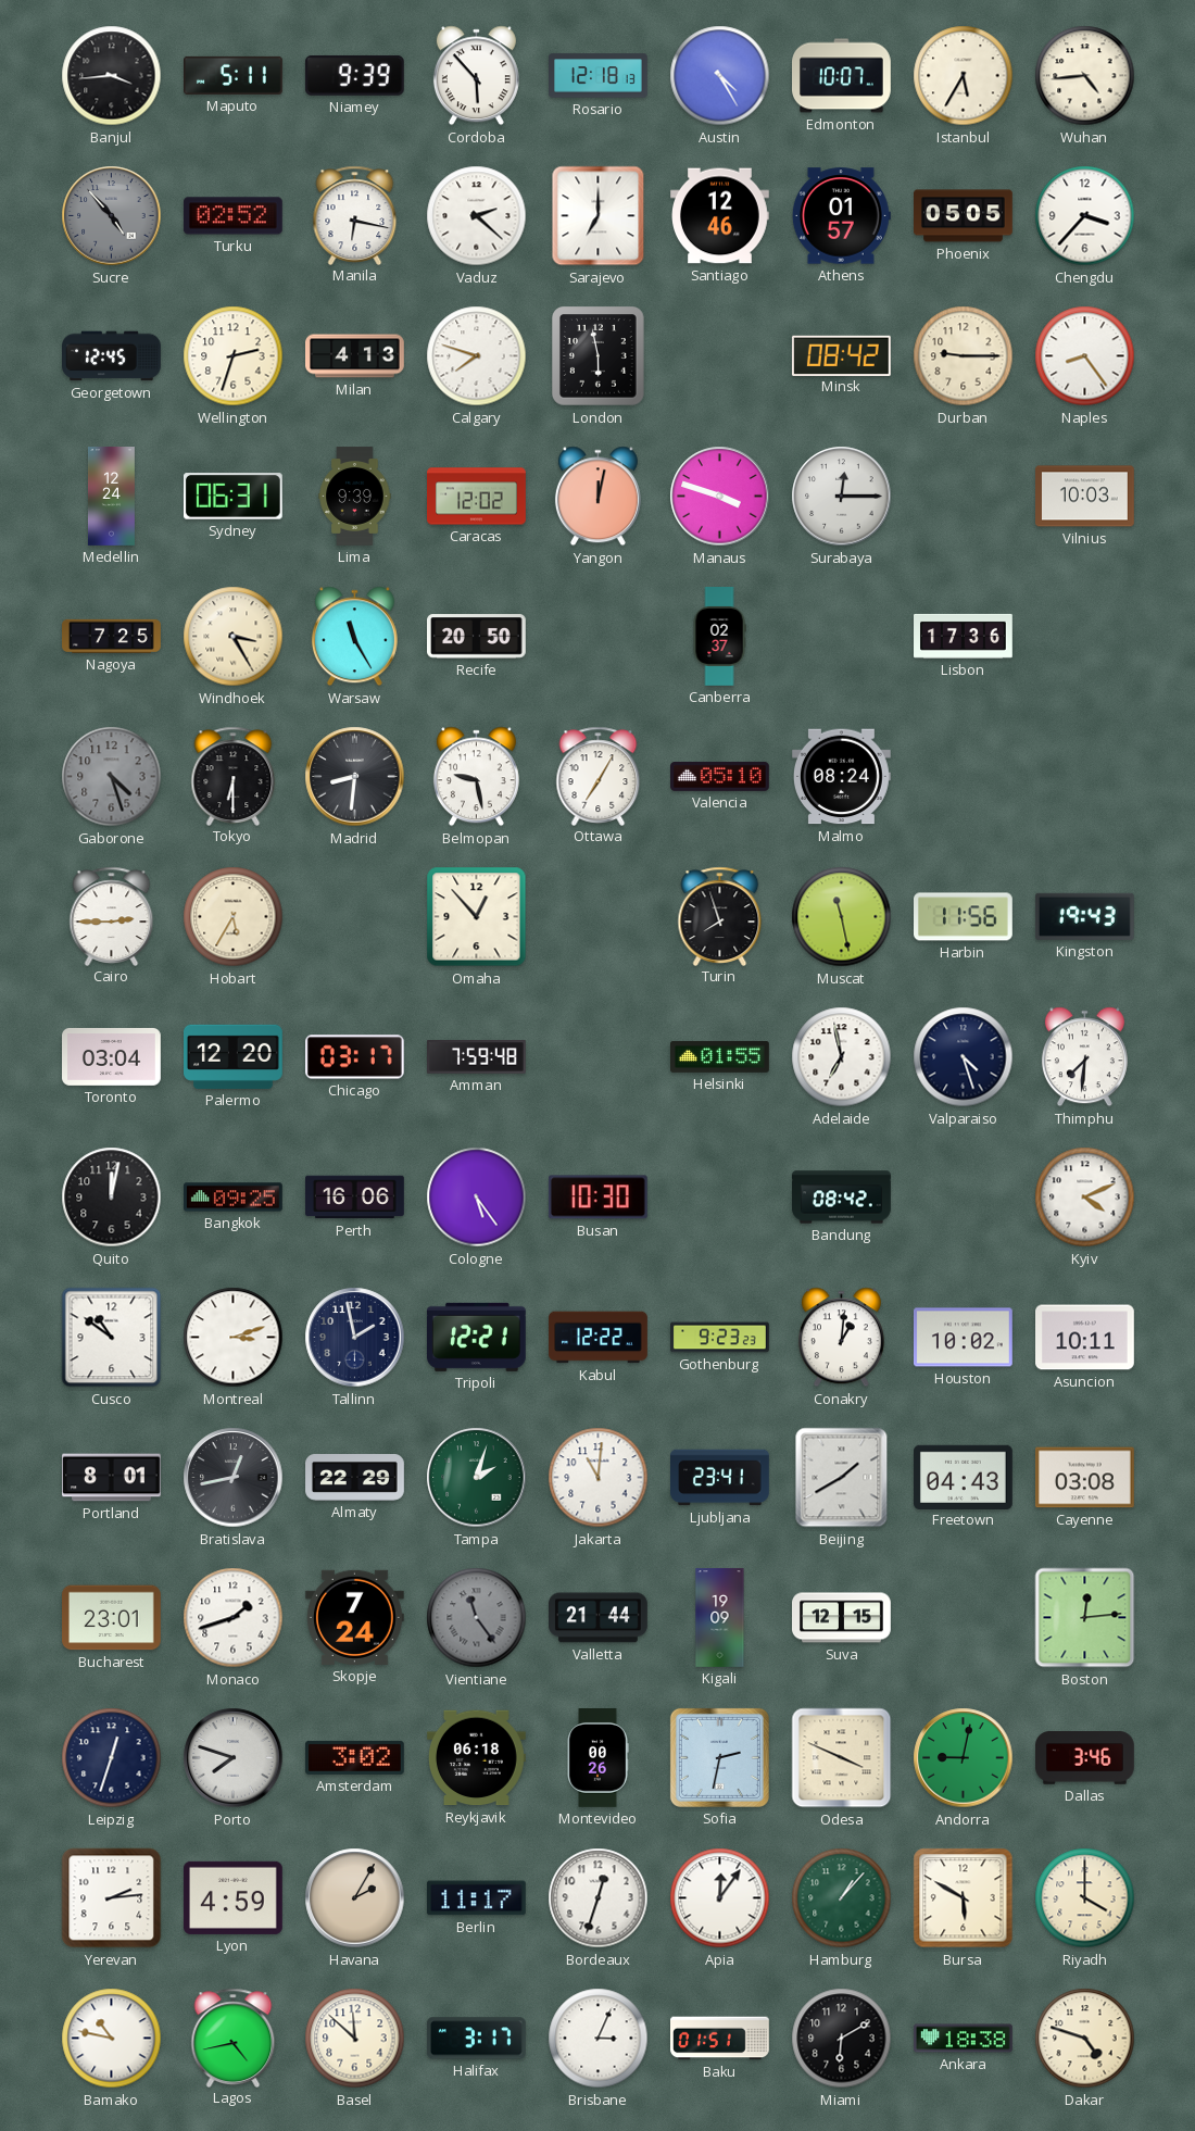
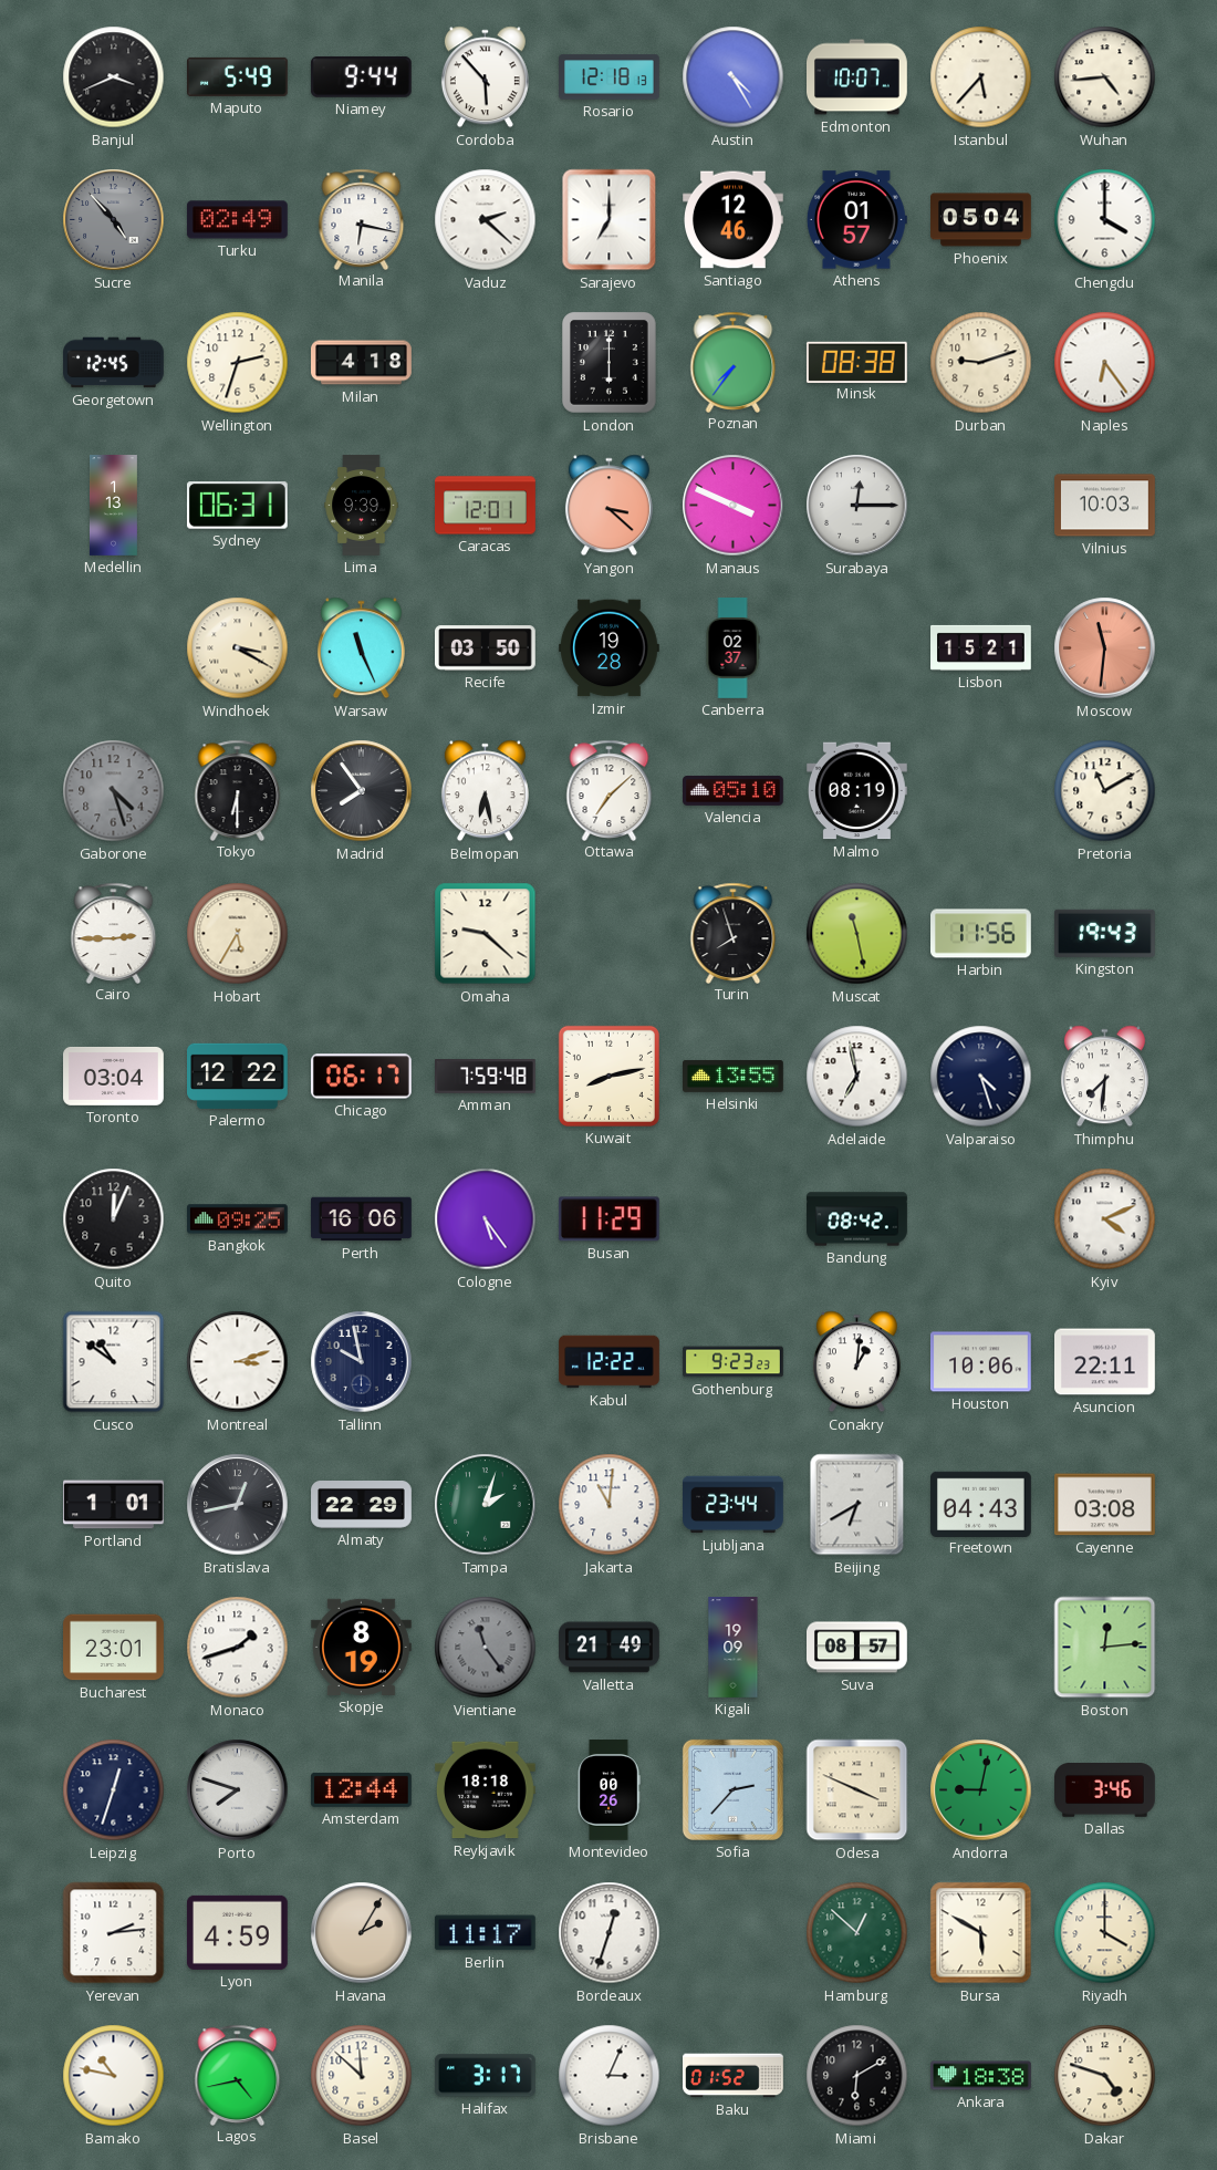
Banjul: 3:44 -> 3:41
Maputo: 5:11 -> 5:49
Niamey: 9:39 -> 9:44
Istanbul: 5:35 -> 5:37
Turku: 02:52 -> 02:49
Phoenix: 05:05 -> 05:04
Chengdu: 3:37 -> 4:00
Milan: 4:13 -> 4:18
Calgary: 7:48 -> none
London: 5:58 -> 6:00
Poznan: none -> 7:36
Minsk: 08:42 -> 08:38
Durban: 9:15 -> 9:12
Naples: 8:24 -> 6:24
Medellin: 12:24 -> 1:13
Caracas: 12:02 -> 12:01
Yangon: 12:02 -> 3:22
Manaus: 3:48 -> 3:49
Nagoya: 7:25 -> none
Windhoek: 3:25 -> 3:20
Warsaw: 11:25 -> 11:26
Recife: 20:50 -> 03:50
Izmir: none -> 19:28
Lisbon: 17:36 -> 15:21
Moscow: none -> 11:31
Madrid: 8:31 -> 7:54
Belmopan: 9:28 -> 6:28
Ottawa: 7:05 -> 7:08
Malmo: 08:24 -> 08:19
Pretoria: none -> 11:10
Omaha: 12:53 -> 9:22
Palermo: 12:20 -> 12:22
Chicago: 03:17 -> 06:17
Kuwait: none -> 8:13
Helsinki: 01:55 -> 13:55
Quito: 12:02 -> 12:04
Busan: 10:30 -> 11:29
Tallinn: 1:58 -> 9:58
Tripoli: 12:21 -> none
Houston: 10:02 -> 10:06
Asuncion: 10:11 -> 22:11
Portland: 8:01 -> 1:01
Ljubljana: 23:41 -> 23:44
Beijing: 1:40 -> 6:40
Skopje: 7:24 -> 8:19
Valletta: 21:44 -> 21:49
Suva: 12:15 -> 08:57
Amsterdam: 3:02 -> 12:44
Reykjavik: 06:18 -> 18:18
Sofia: 2:32 -> 2:37
Apia: 12:06 -> none
Hamburg: 1:07 -> 12:52
Baku: 01:51 -> 01:52
